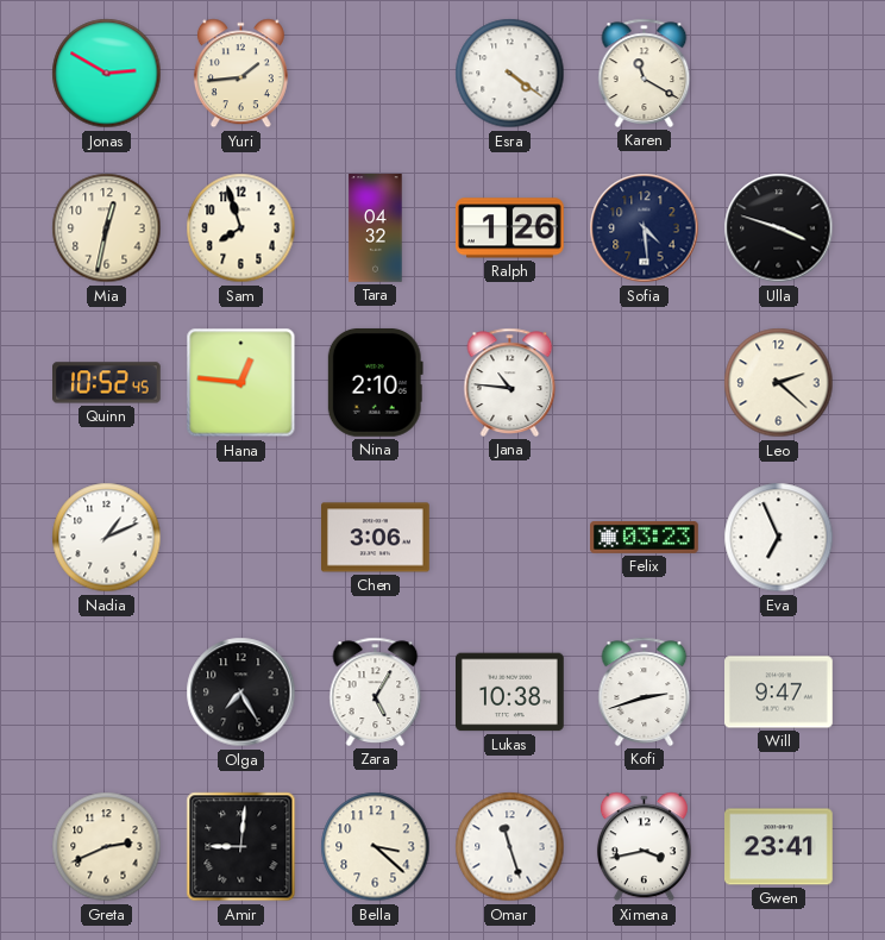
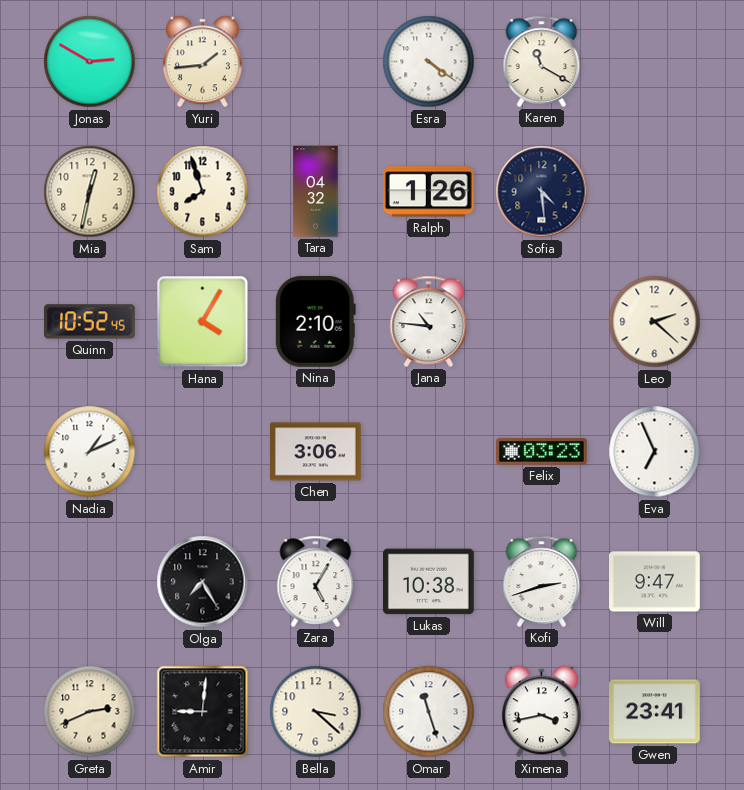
Ulla: 3:48 -> none
Hana: 12:46 -> 4:05
